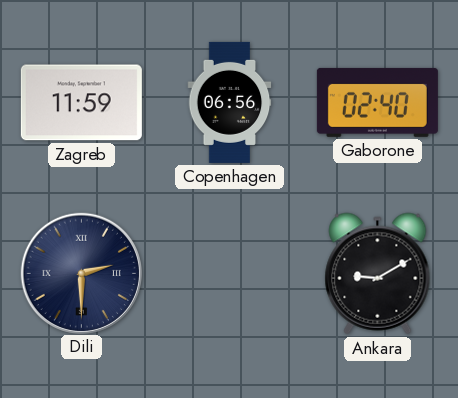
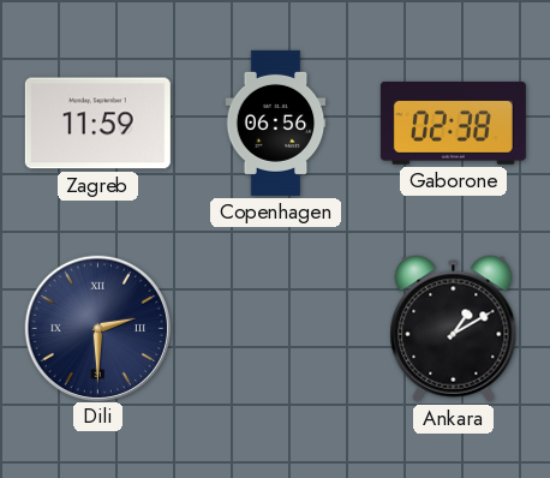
Gaborone: 02:40 -> 02:38
Ankara: 9:10 -> 1:10
